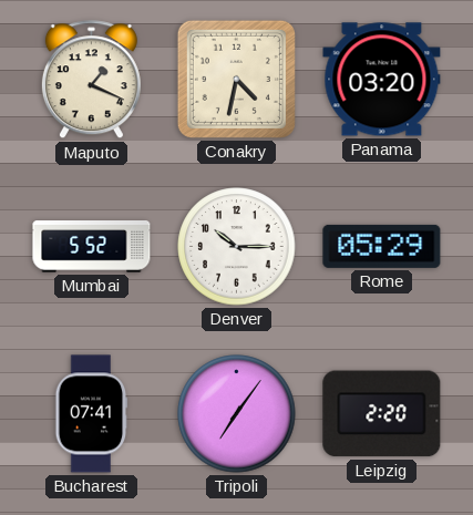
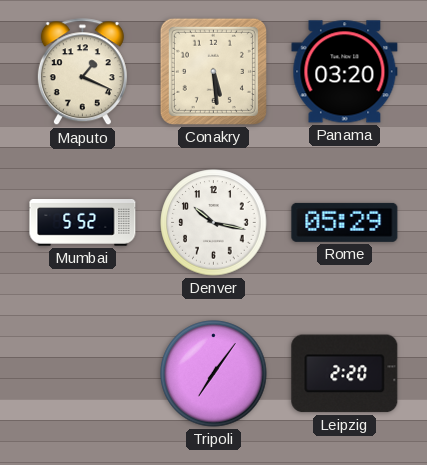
Conakry: 4:32 -> 5:29
Denver: 10:15 -> 10:17
Bucharest: 07:41 -> none
